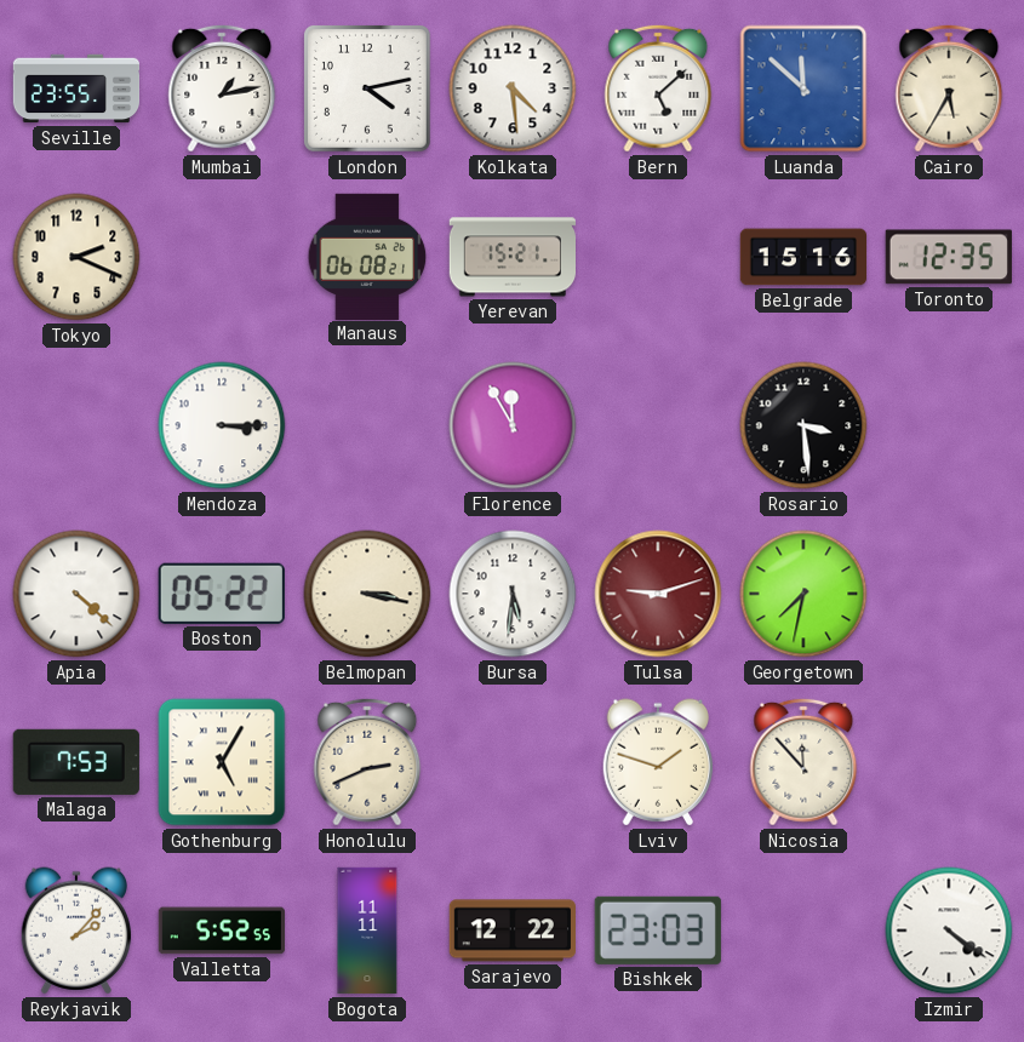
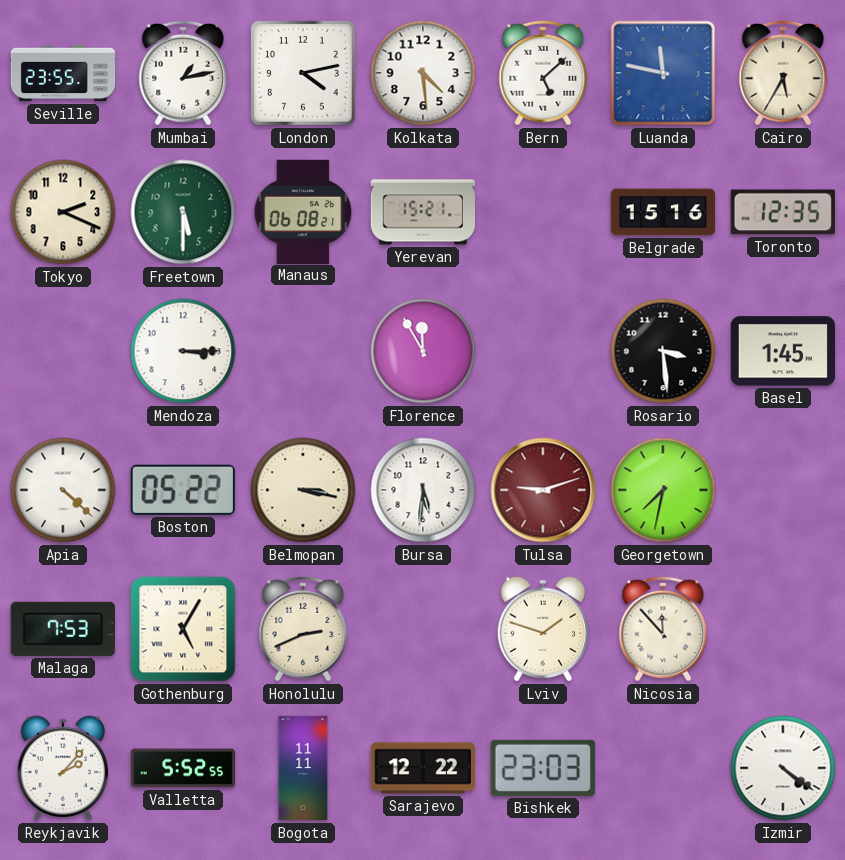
Luanda: 11:52 -> 11:47
Freetown: none -> 5:30
Basel: none -> 1:45
